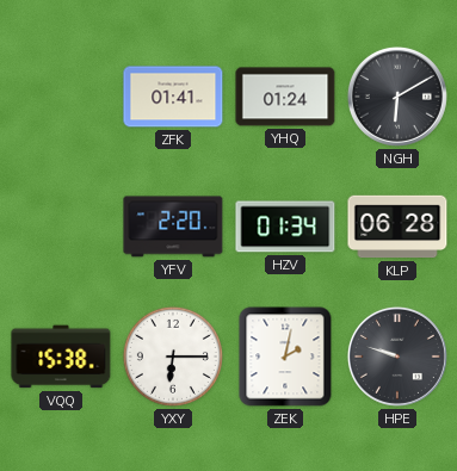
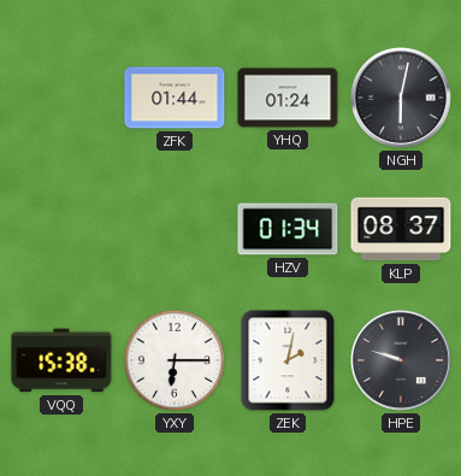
ZFK: 01:41 -> 01:44
NGH: 6:10 -> 6:02
YFV: 2:20 -> none
KLP: 06:28 -> 08:37
